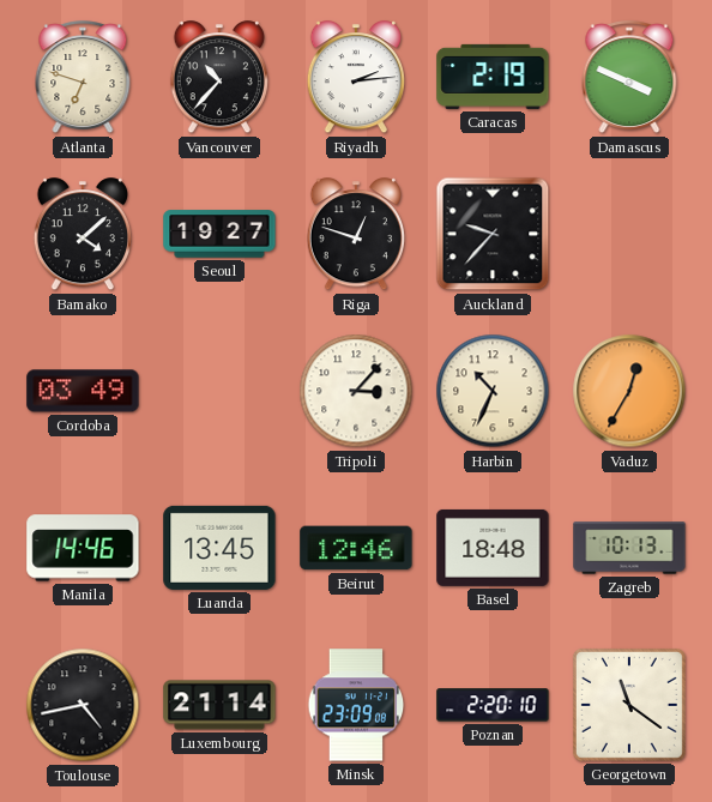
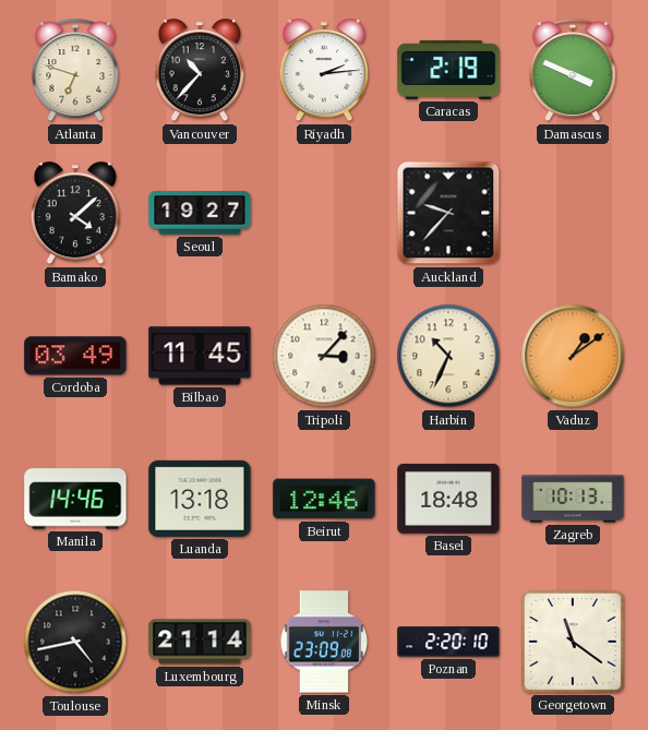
Riga: 12:48 -> none
Bilbao: none -> 11:45
Vaduz: 12:35 -> 1:09
Luanda: 13:45 -> 13:18
